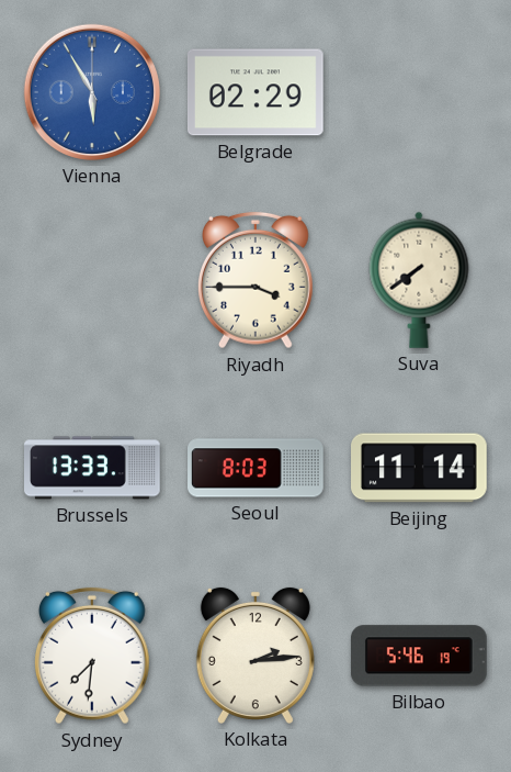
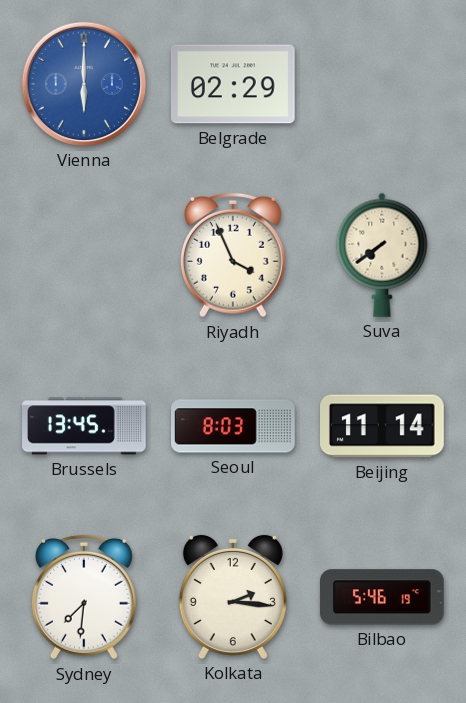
Vienna: 5:55 -> 6:00
Riyadh: 3:45 -> 3:56
Brussels: 13:33 -> 13:45
Kolkata: 2:14 -> 2:16
